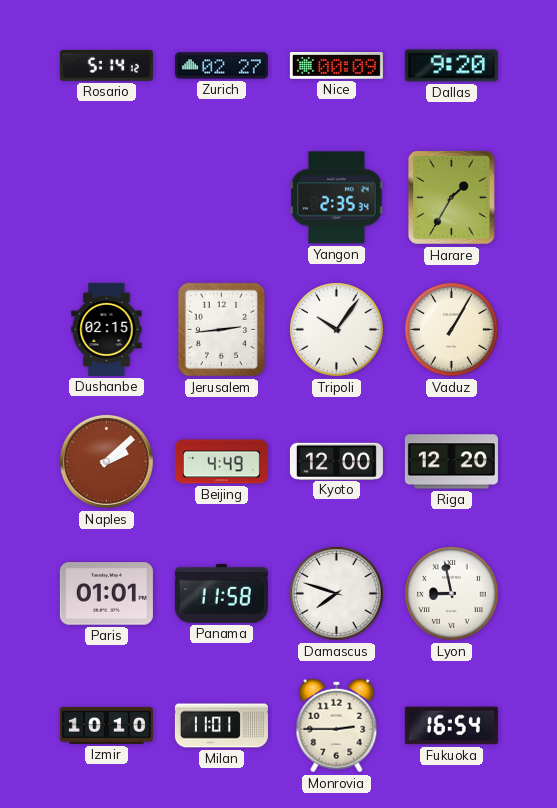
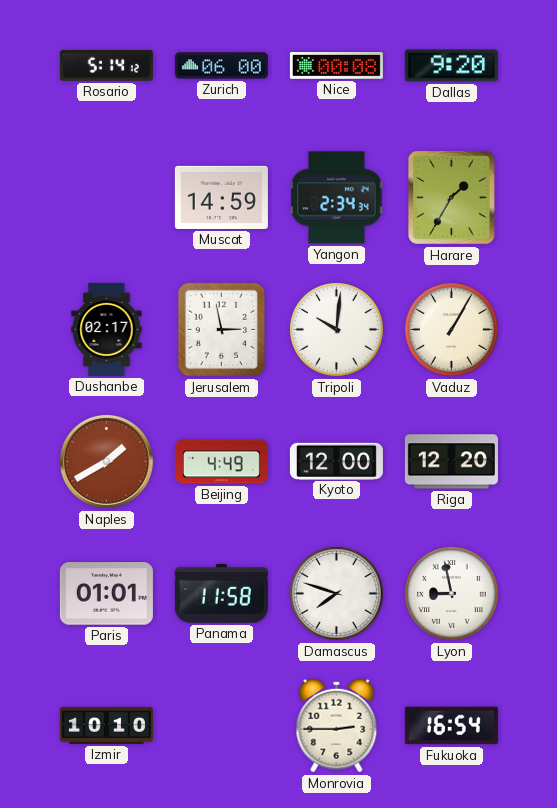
Zurich: 02:27 -> 06:00
Nice: 00:09 -> 00:08
Muscat: none -> 14:59
Yangon: 2:35 -> 2:34
Dushanbe: 02:15 -> 02:17
Jerusalem: 2:44 -> 2:58
Tripoli: 10:06 -> 10:01
Naples: 2:08 -> 1:40
Milan: 11:01 -> none
